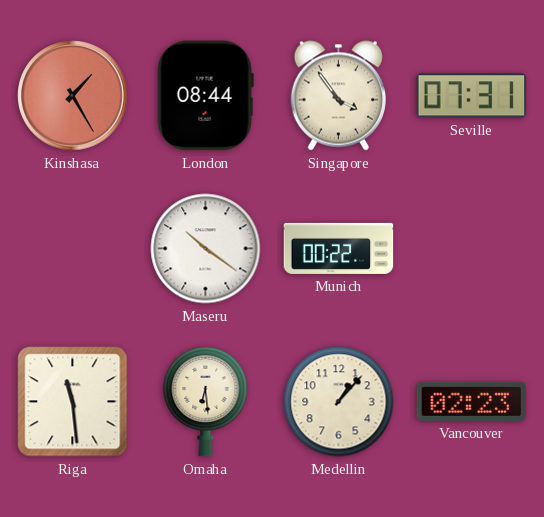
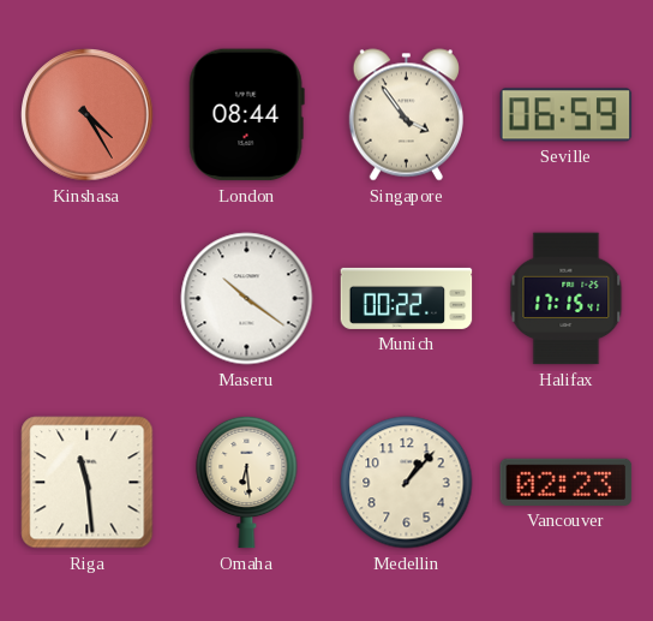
Kinshasa: 1:25 -> 4:25
Seville: 07:31 -> 06:59
Halifax: none -> 17:15
